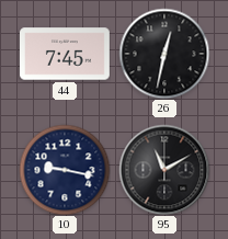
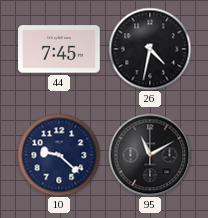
26: 12:32 -> 4:32
10: 9:17 -> 9:22
